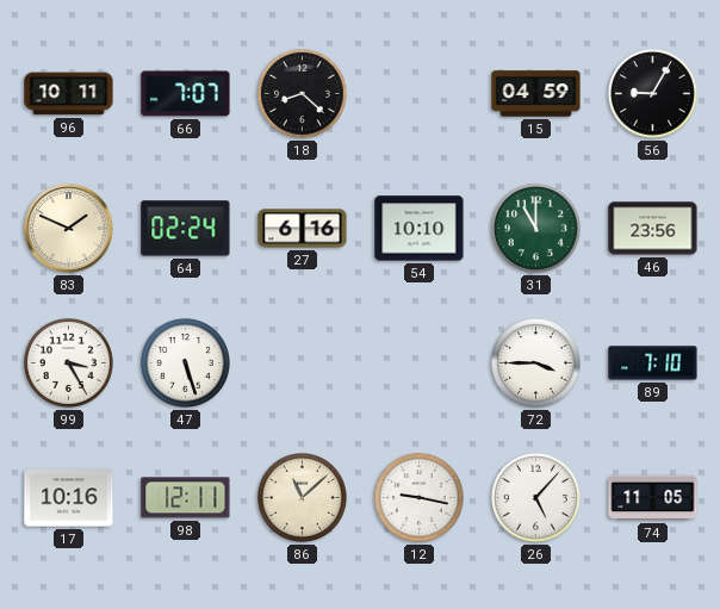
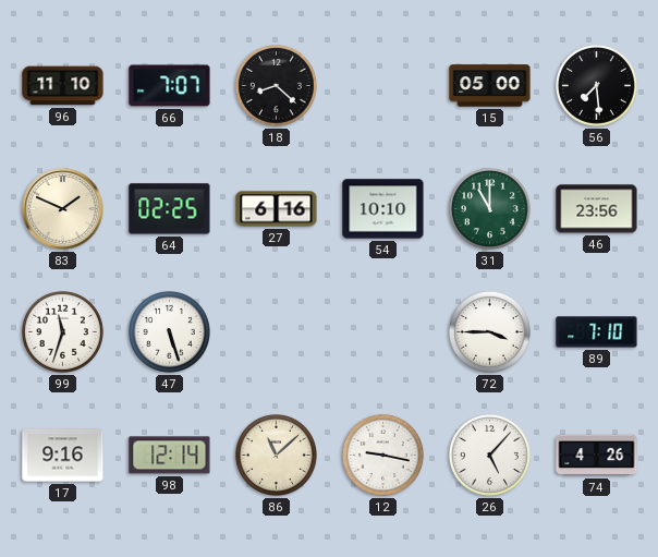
96: 10:11 -> 11:10
15: 04:59 -> 05:00
56: 9:05 -> 7:29
64: 02:24 -> 02:25
99: 3:25 -> 11:33
17: 10:16 -> 9:16
98: 12:11 -> 12:14
74: 11:05 -> 4:26
